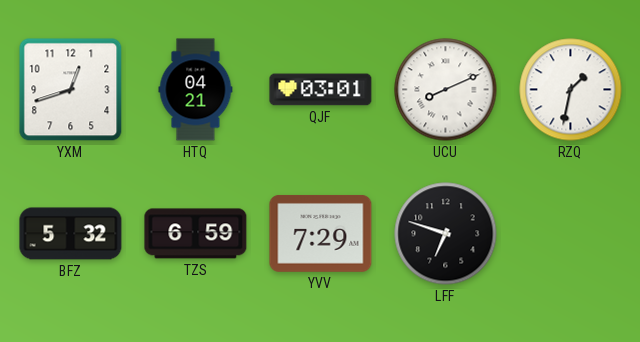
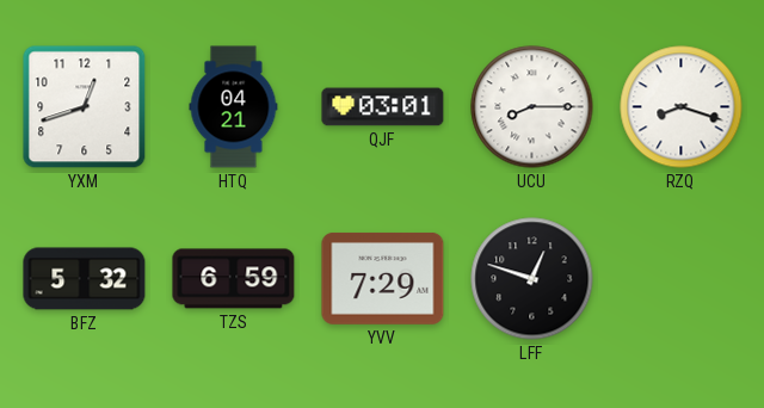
UCU: 8:11 -> 8:15
RZQ: 1:32 -> 8:18
LFF: 6:48 -> 12:48
